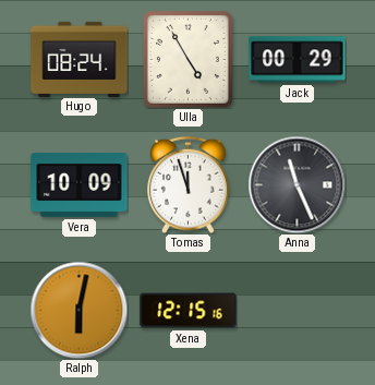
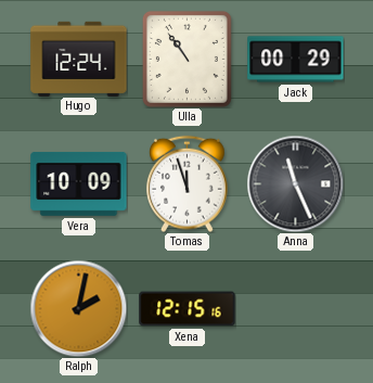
Hugo: 08:24 -> 12:24
Ulla: 4:55 -> 10:54
Ralph: 6:02 -> 2:02
